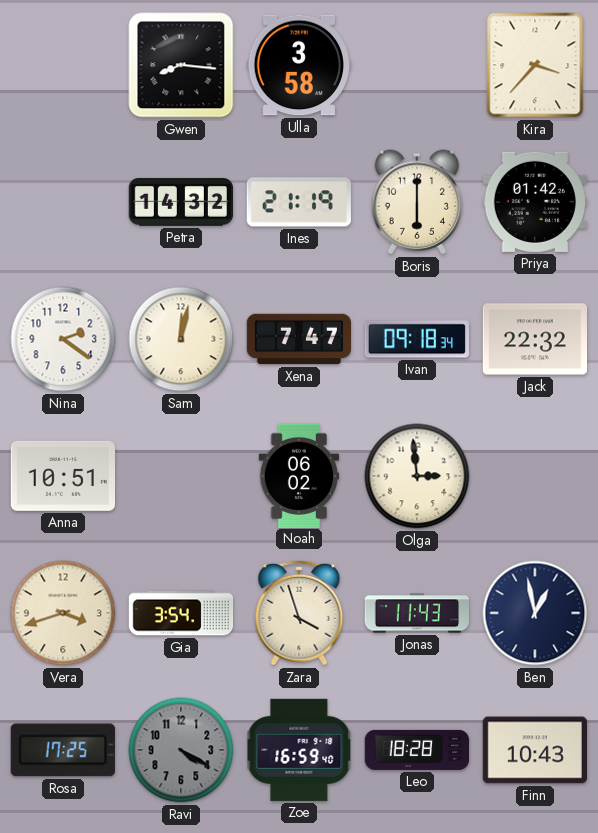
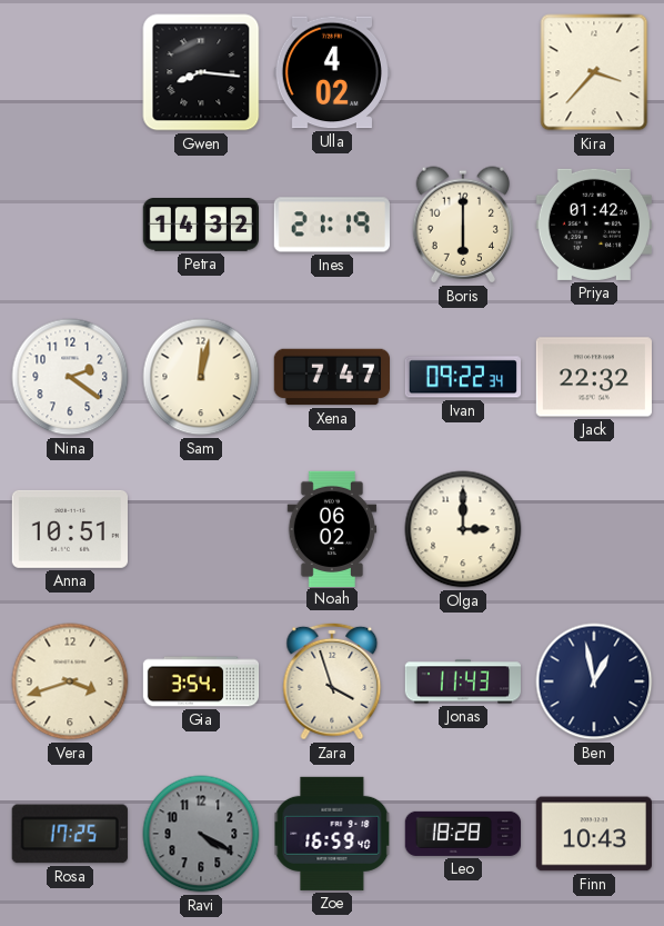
Ulla: 3:58 -> 4:02
Ivan: 09:18 -> 09:22
Olga: 2:59 -> 3:00
